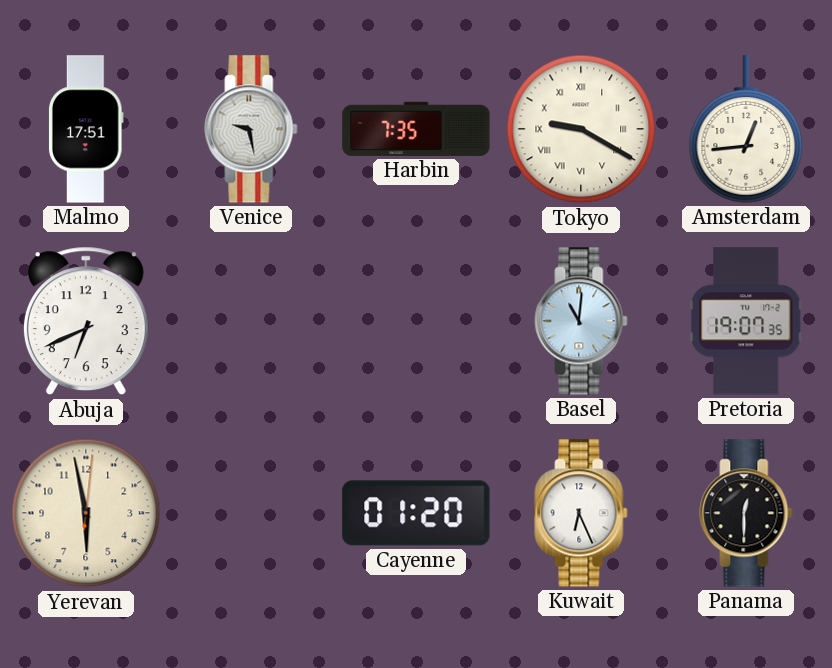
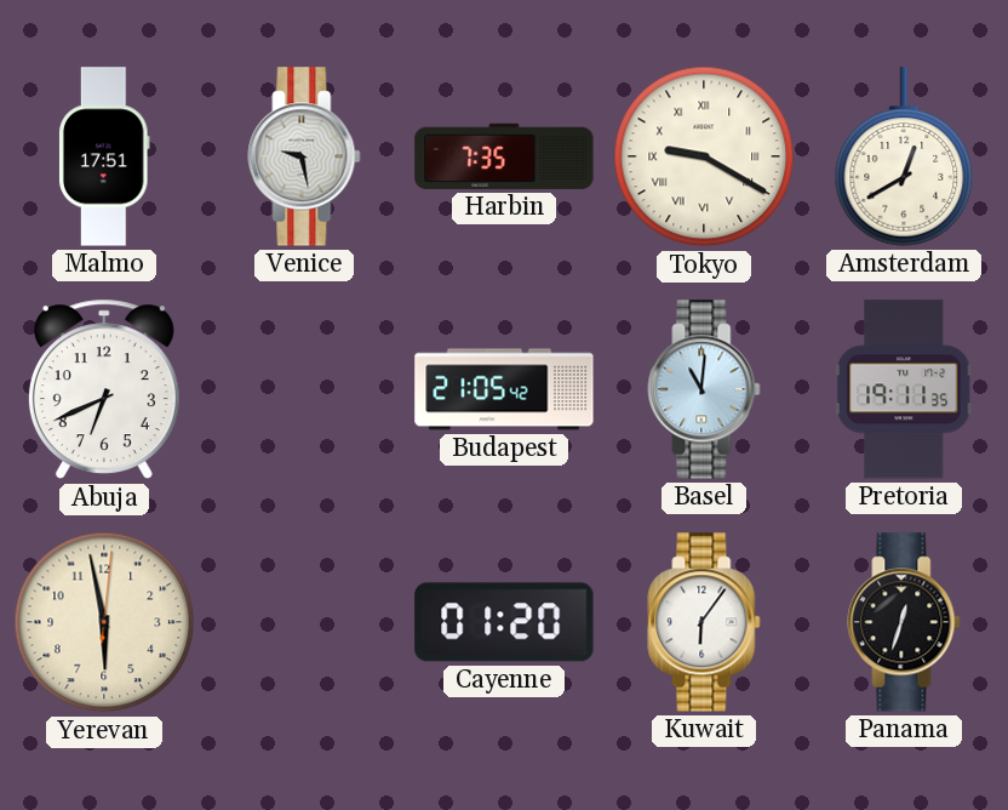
Amsterdam: 12:44 -> 12:40
Budapest: none -> 21:05
Pretoria: 19:07 -> 19:11
Kuwait: 6:26 -> 6:06
Panama: 12:30 -> 12:33
